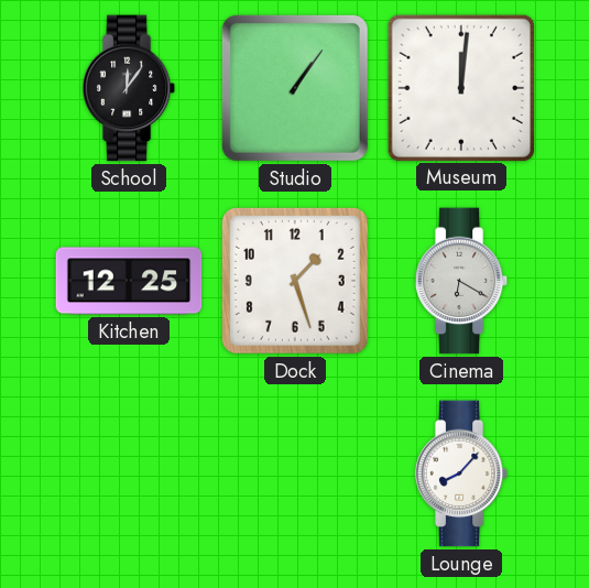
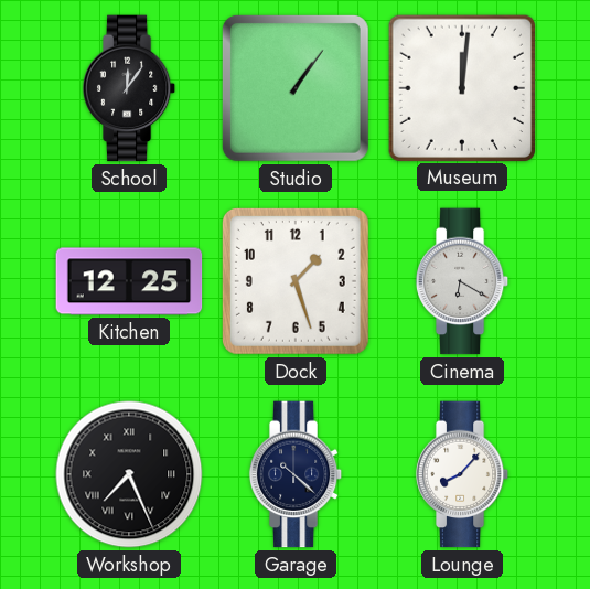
Workshop: none -> 7:26
Garage: none -> 10:22
